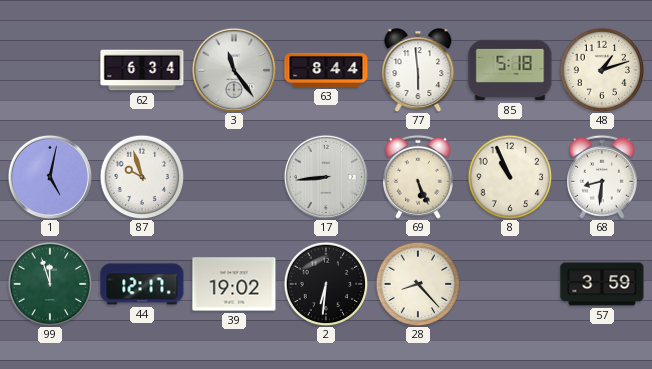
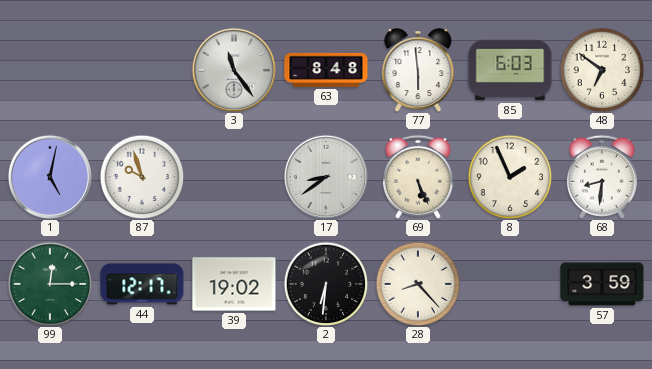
62: 6:34 -> none
63: 8:44 -> 8:48
85: 5:18 -> 6:03
48: 1:12 -> 6:51
17: 8:44 -> 8:39
8: 10:56 -> 1:56
99: 11:57 -> 12:15
